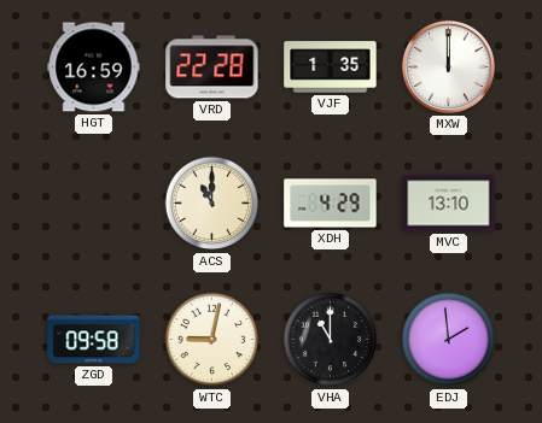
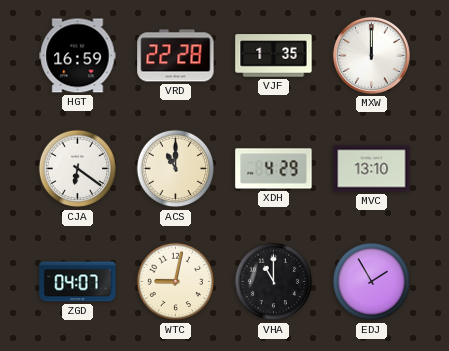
CJA: none -> 6:21
ZGD: 09:58 -> 04:07
EDJ: 1:59 -> 1:55
